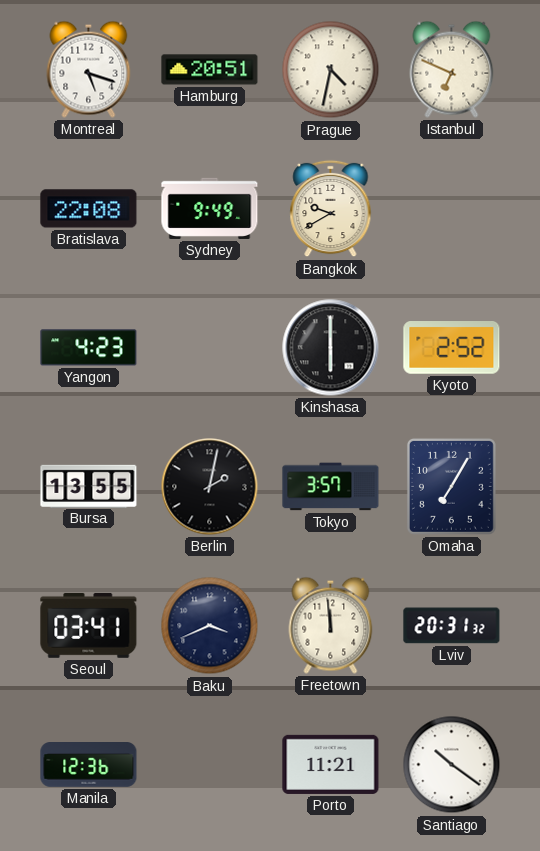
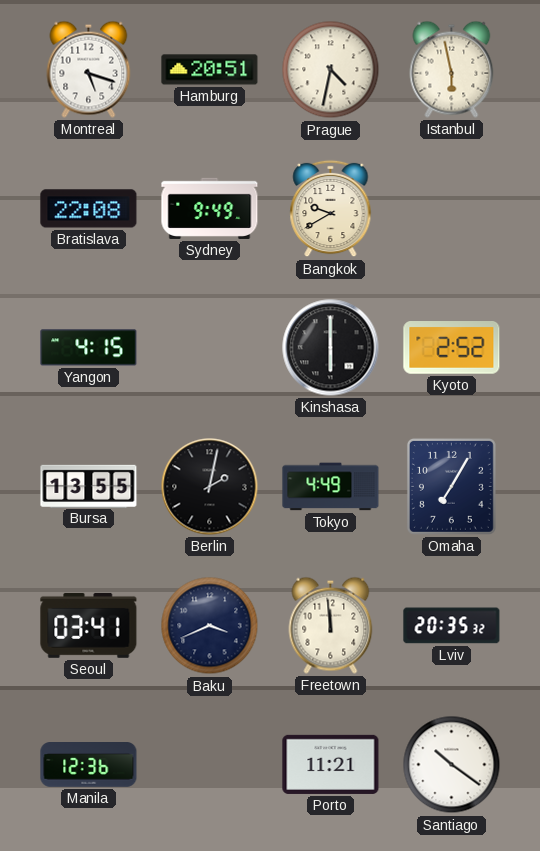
Istanbul: 6:49 -> 5:58
Yangon: 4:23 -> 4:15
Tokyo: 3:57 -> 4:49
Lviv: 20:31 -> 20:35
